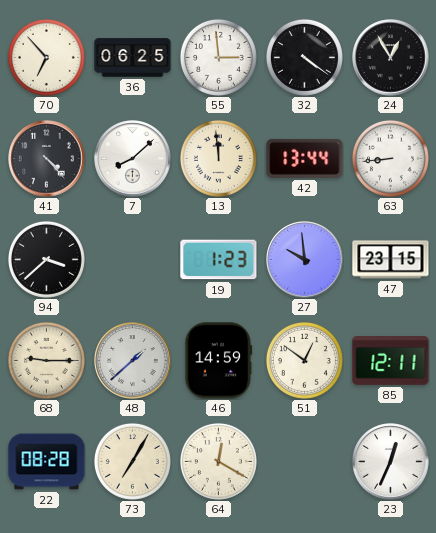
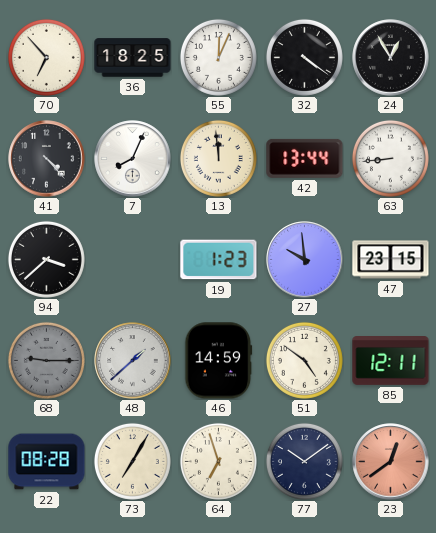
36: 06:25 -> 18:25
55: 2:59 -> 12:04
7: 8:08 -> 8:04
68 dial: cream -> grey
51: 12:51 -> 4:51
64: 12:20 -> 6:57
77: none -> 10:09
23: 12:34 -> 12:39
23 dial: white -> salmon
